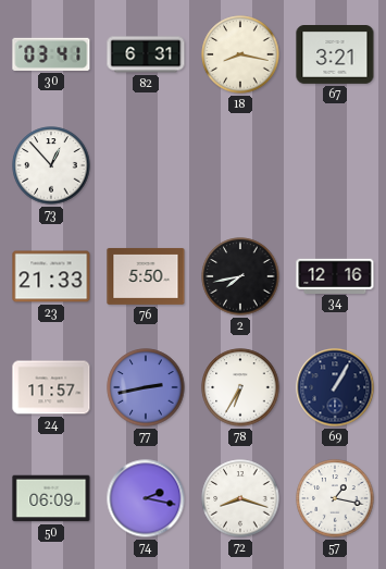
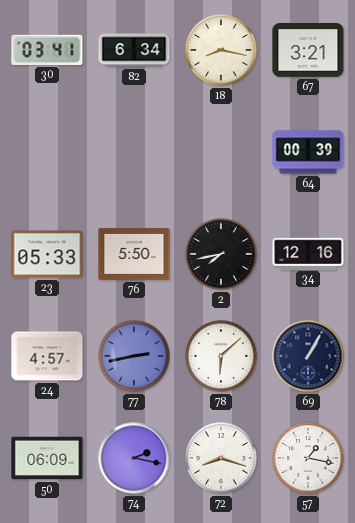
82: 6:31 -> 6:34
73: 12:53 -> none
64: none -> 00:39
23: 21:33 -> 05:33
24: 11:57 -> 4:57
78: 6:35 -> 6:08
